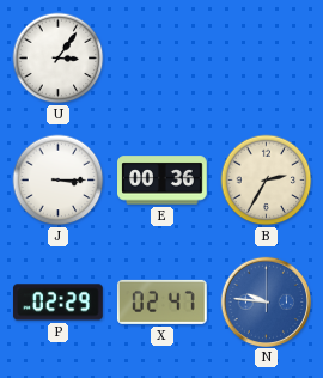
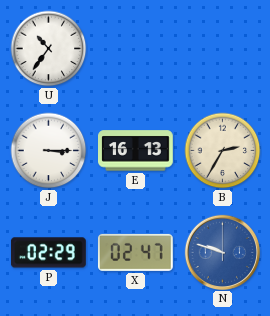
U: 3:06 -> 10:36
E: 00:36 -> 16:13
N: 9:46 -> 9:48
